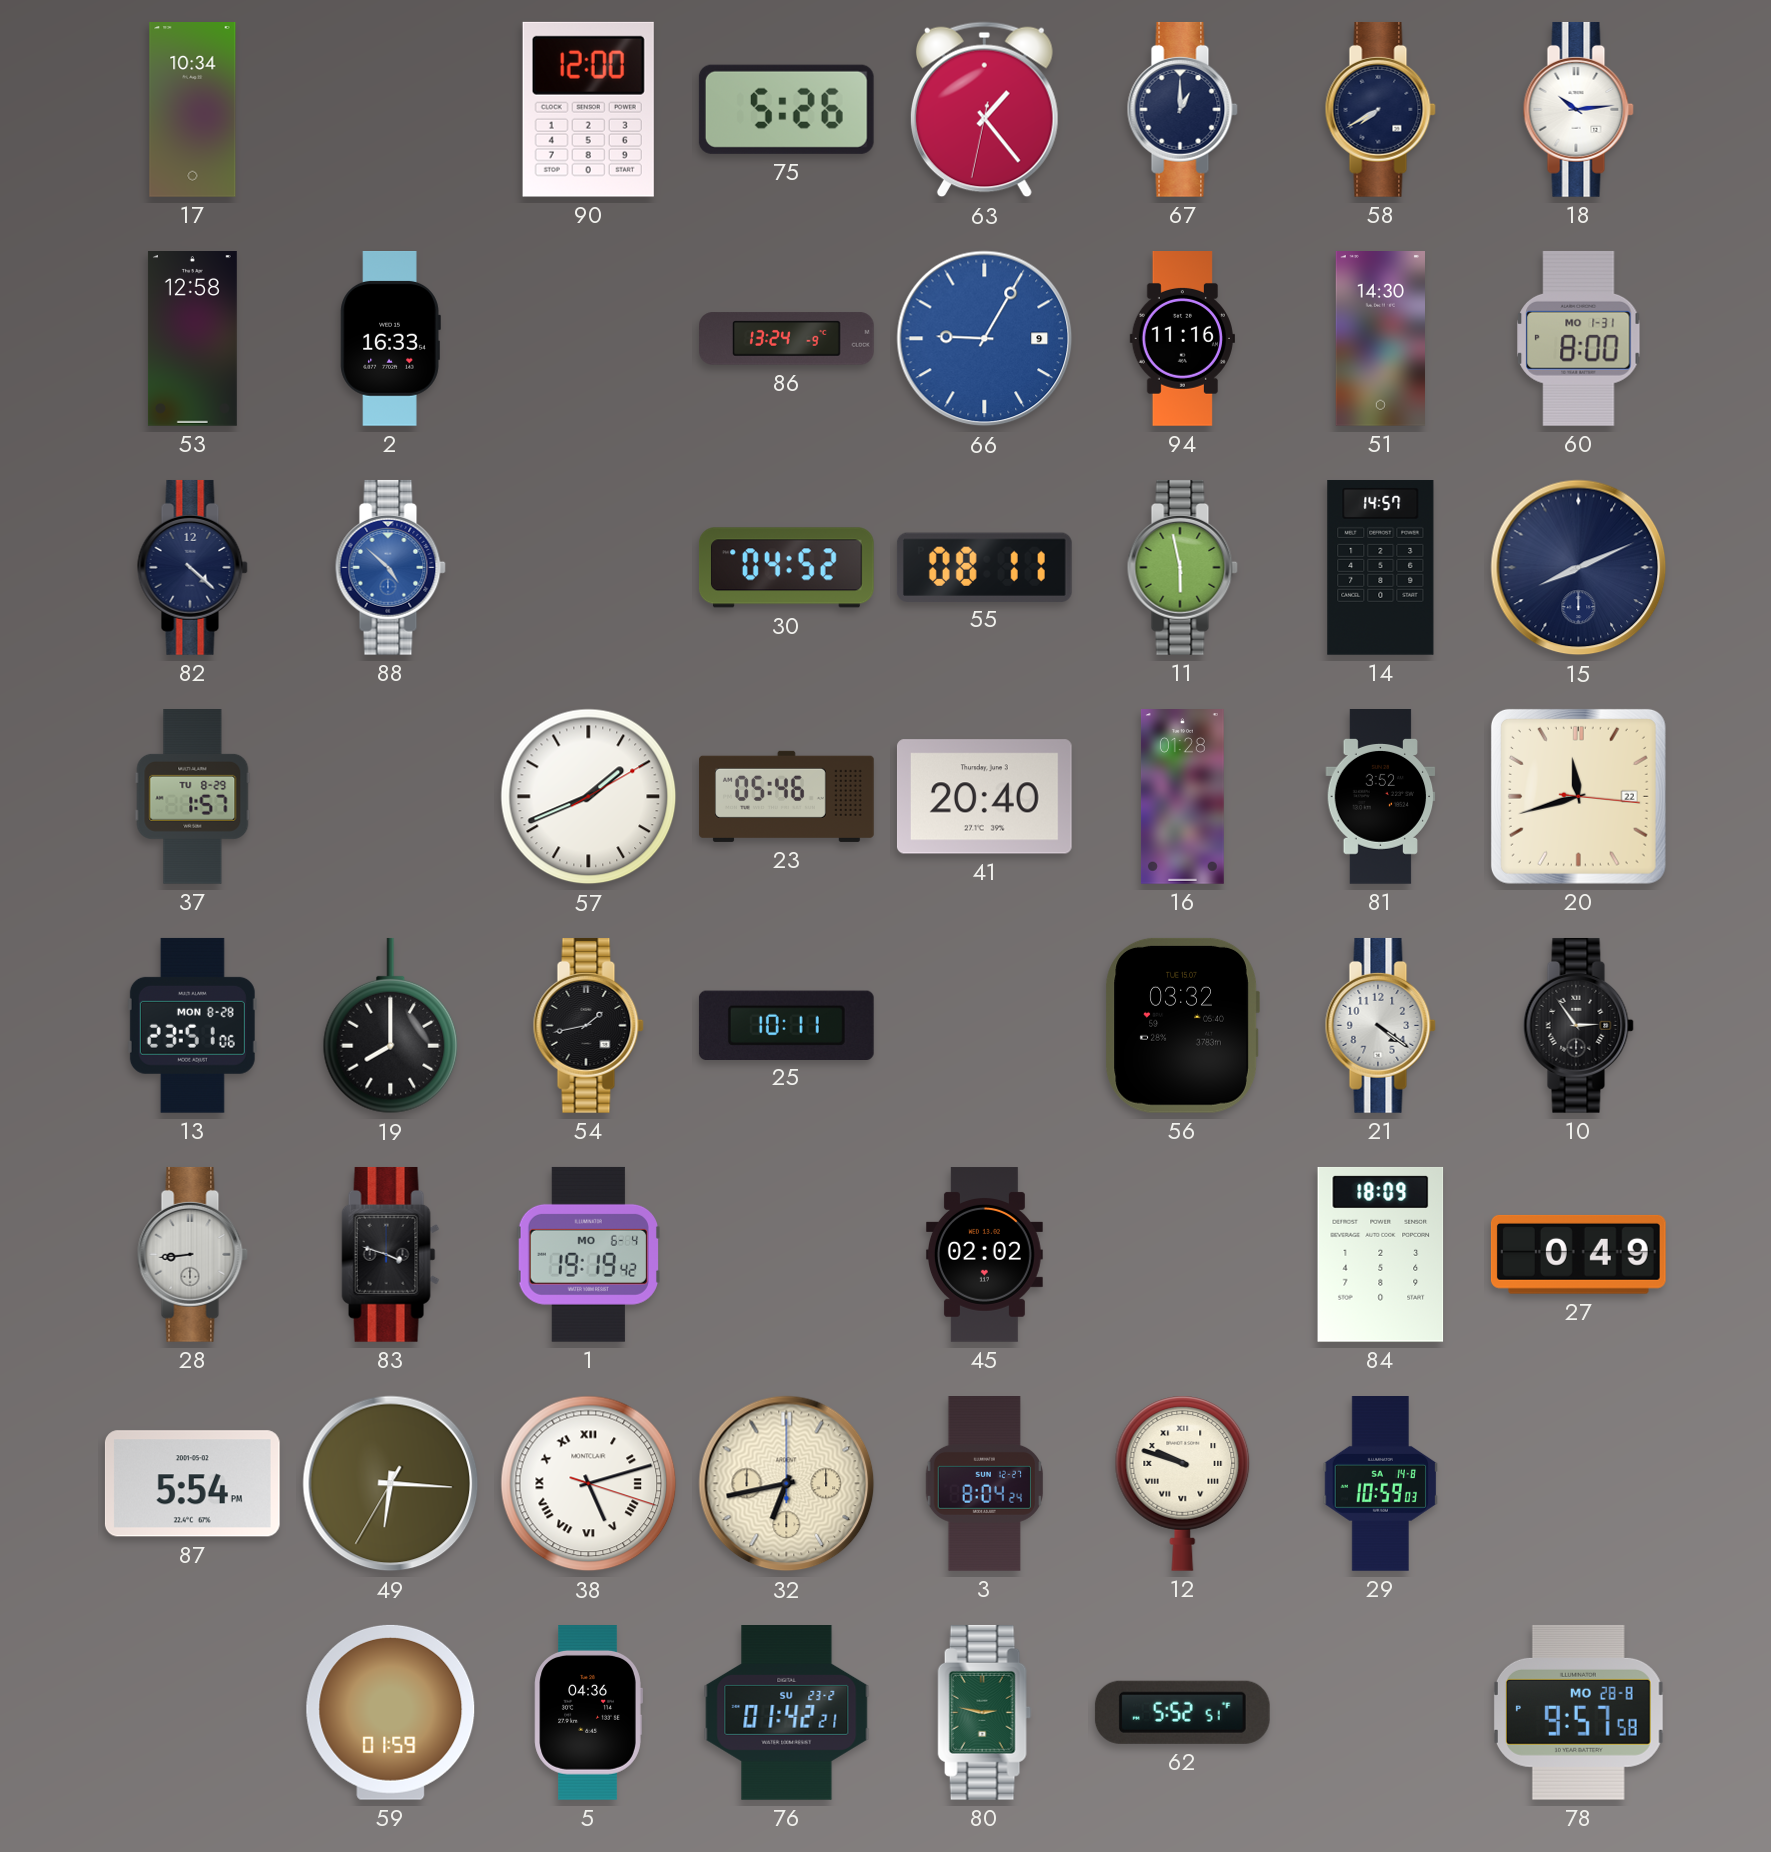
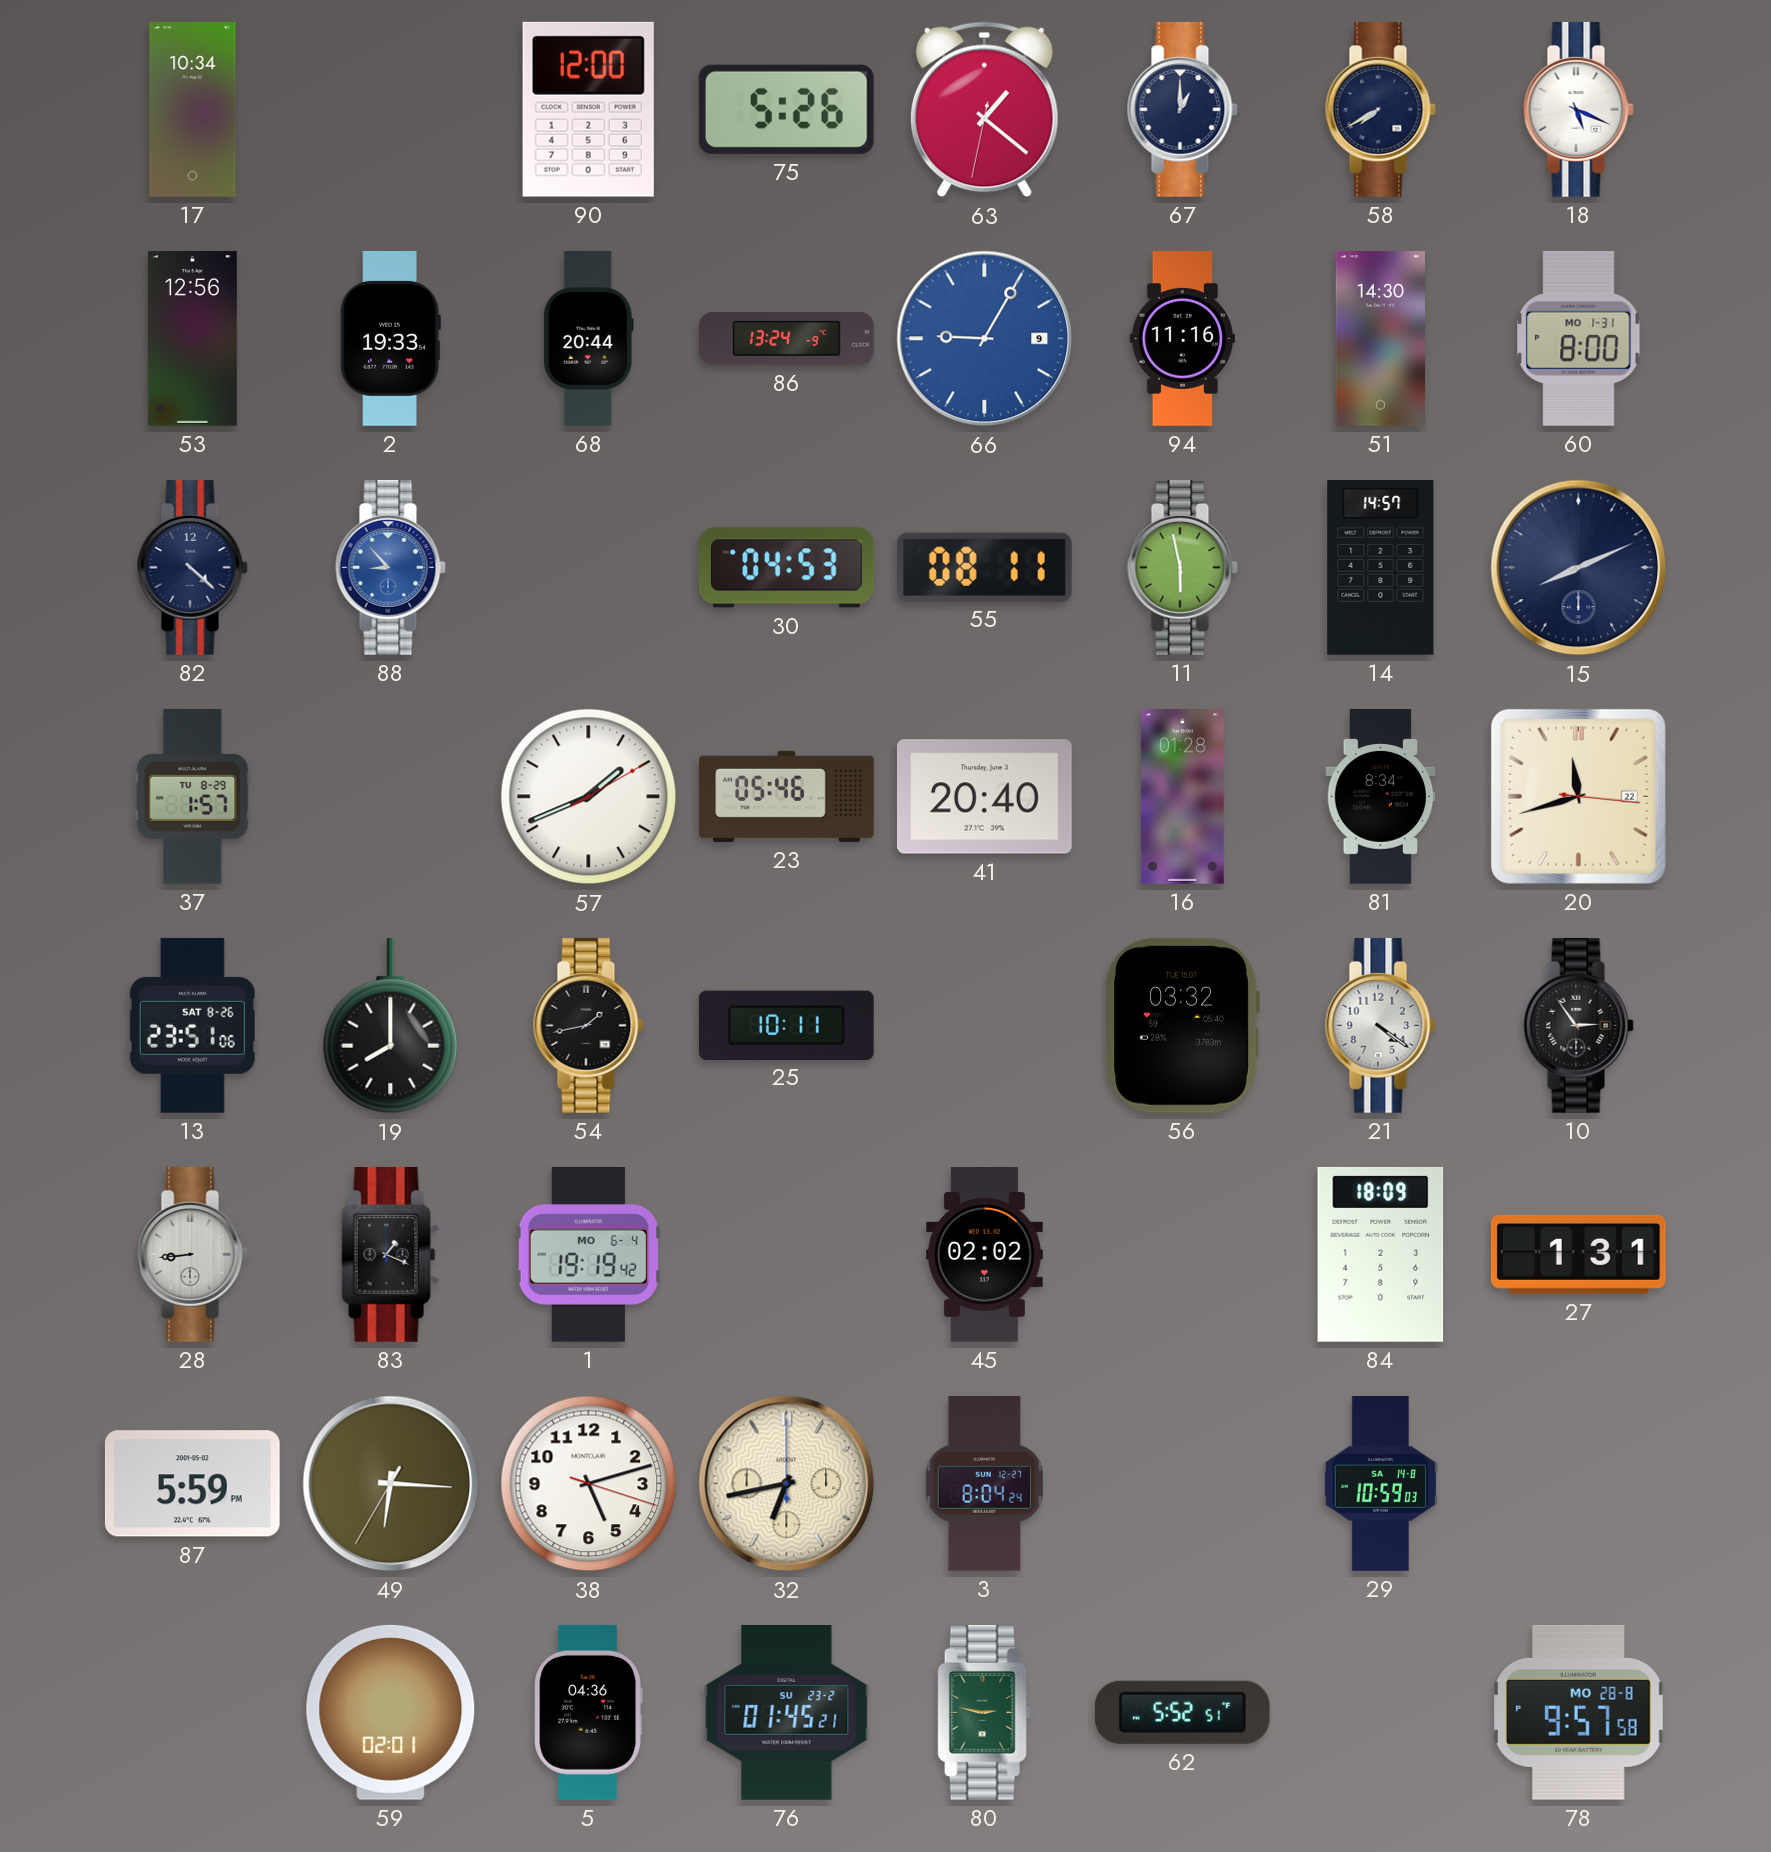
63: 1:23 -> 1:21
18: 10:14 -> 5:19
53: 12:58 -> 12:56
2: 16:33 -> 19:33
68: none -> 20:44
88: 4:52 -> 8:53
30: 04:52 -> 04:53
81: 3:52 -> 8:34
13 date: MON 8-28 -> SAT 8-26
83: 3:48 -> 1:19
27: 0:49 -> 1:31
87: 5:54 -> 5:59
38 numerals: Roman -> Arabic
12: 9:48 -> none
59: 01:59 -> 02:01
76: 01:42 -> 01:45
